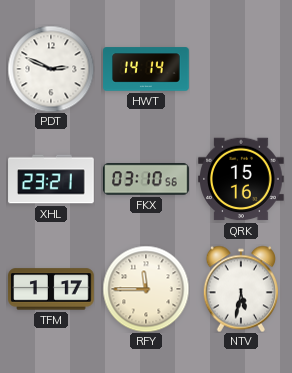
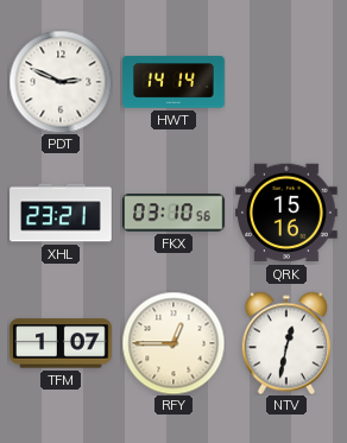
TFM: 1:17 -> 1:07
RFY: 11:45 -> 12:45
NTV: 5:32 -> 12:32
